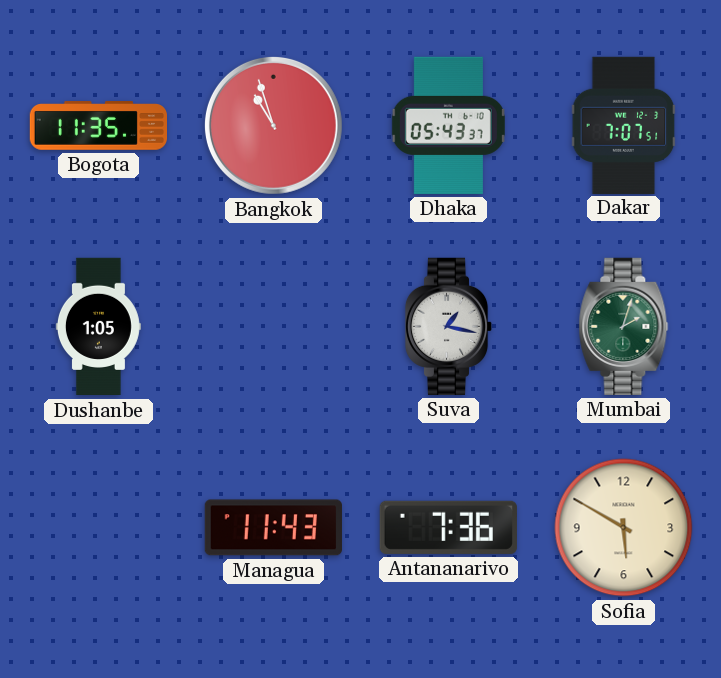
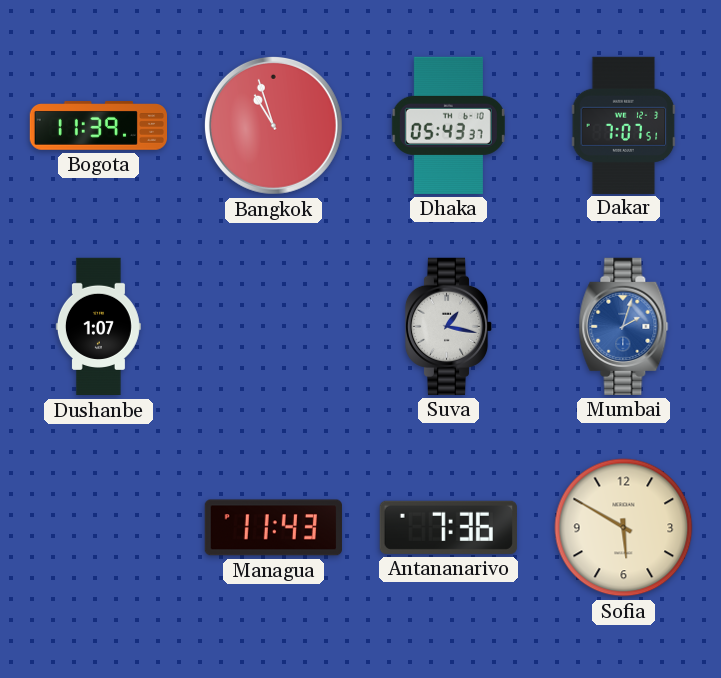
Bogota: 11:35 -> 11:39
Dushanbe: 1:05 -> 1:07
Mumbai dial: green -> blue
